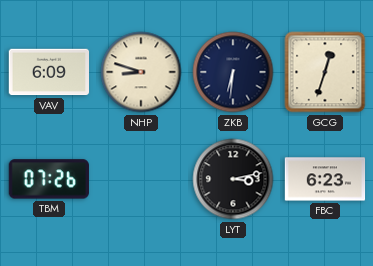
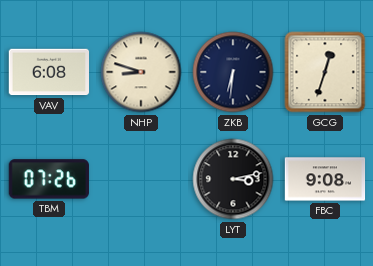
VAV: 6:09 -> 6:08
FBC: 6:23 -> 9:08
